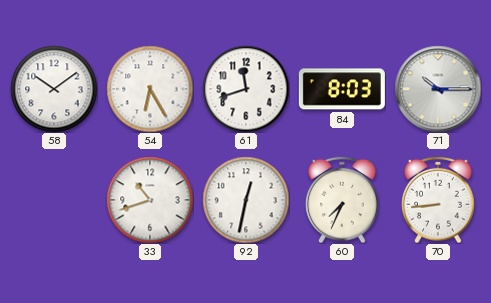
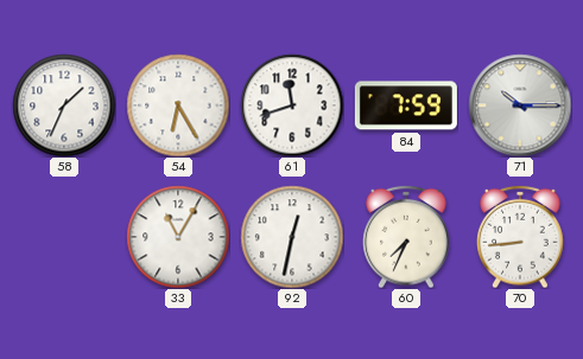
58: 10:09 -> 1:34
84: 8:03 -> 7:59
33: 10:42 -> 11:05
